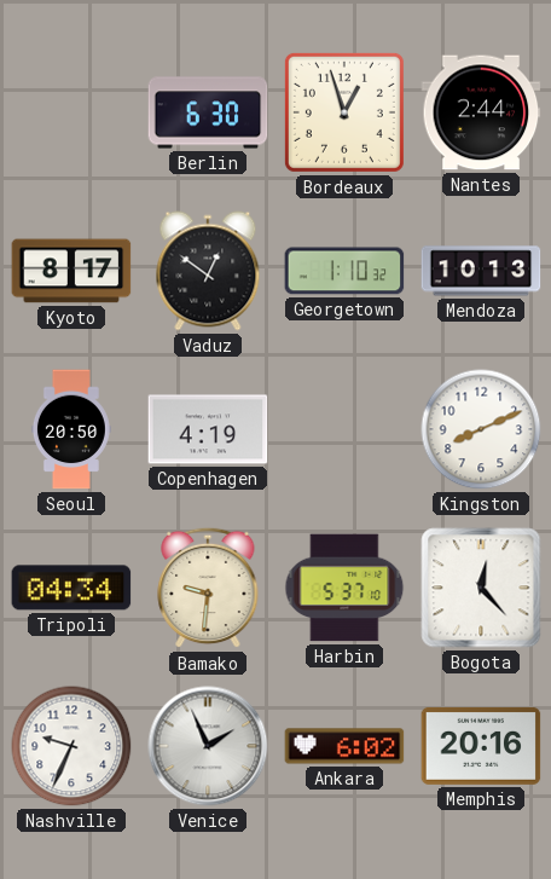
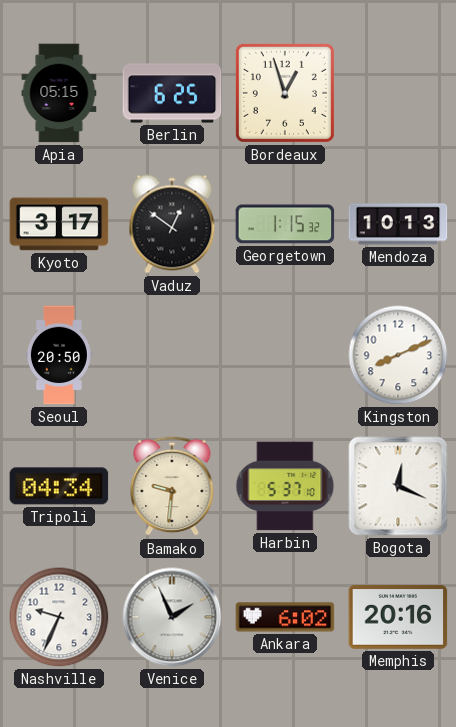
Apia: none -> 05:15
Berlin: 6:30 -> 6:25
Nantes: 2:44 -> none
Kyoto: 8:17 -> 3:17
Georgetown: 1:10 -> 1:15
Copenhagen: 4:19 -> none
Bogota: 12:23 -> 12:19
